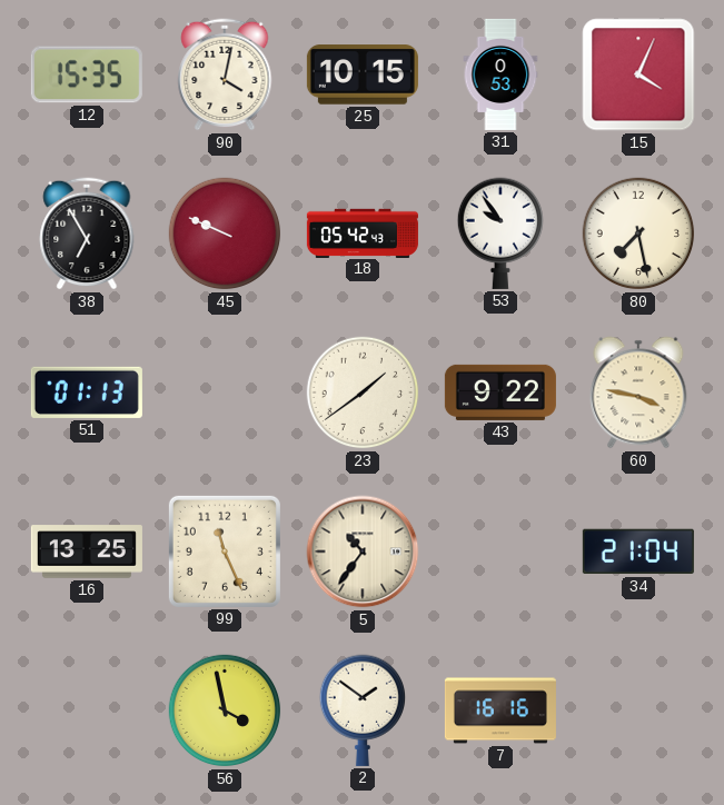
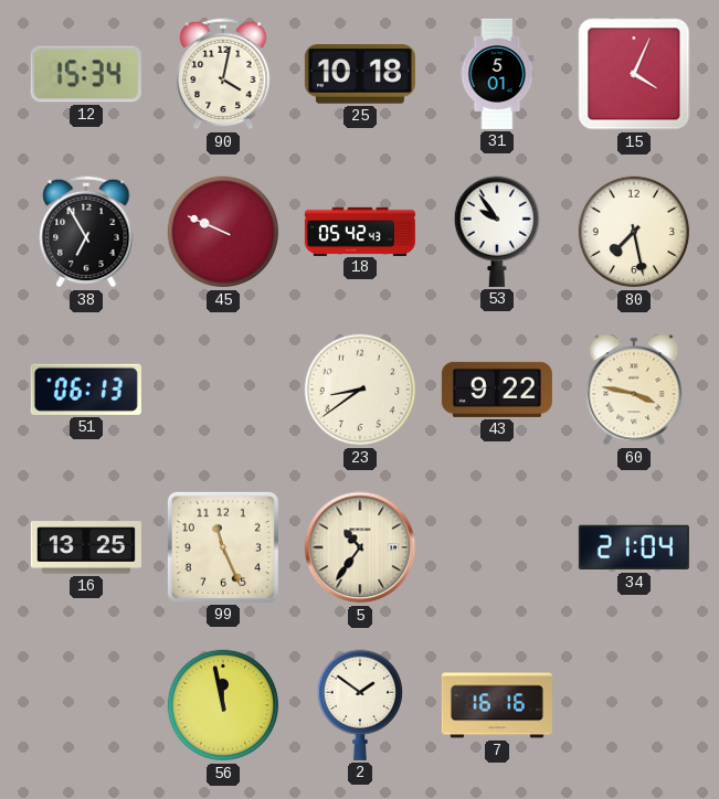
12: 15:35 -> 15:34
25: 10:15 -> 10:18
31: 0:53 -> 5:01
51: 01:13 -> 06:13
23: 1:39 -> 8:39
56: 3:58 -> 11:58
